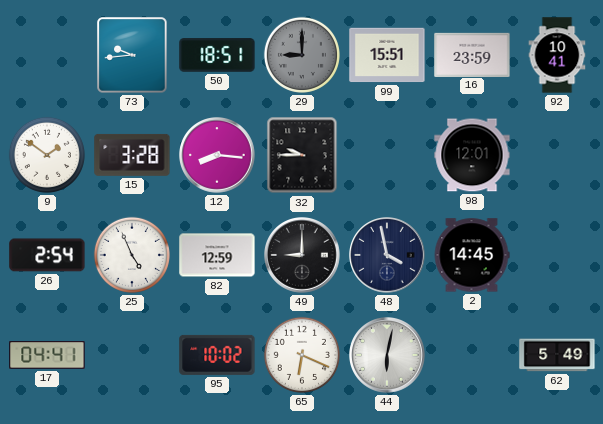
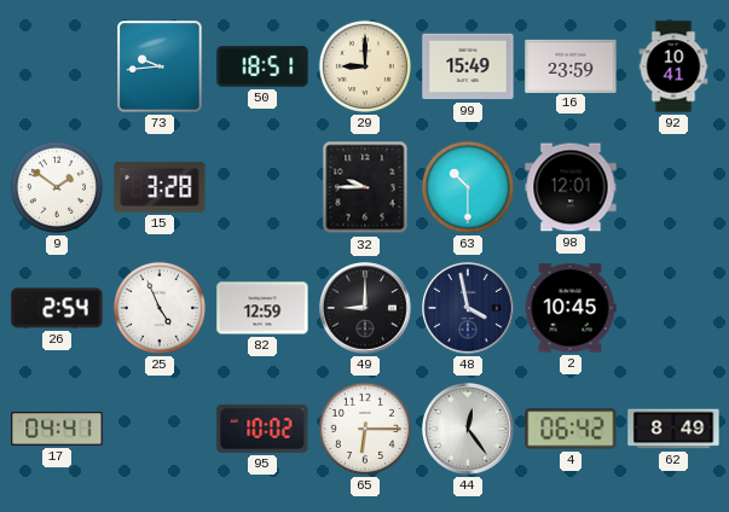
29 dial: grey -> cream
99: 15:51 -> 15:49
12: 8:16 -> none
63: none -> 10:30
2: 14:45 -> 10:45
65: 6:19 -> 6:15
44: 6:02 -> 12:24
4: none -> 06:42
62: 5:49 -> 8:49
